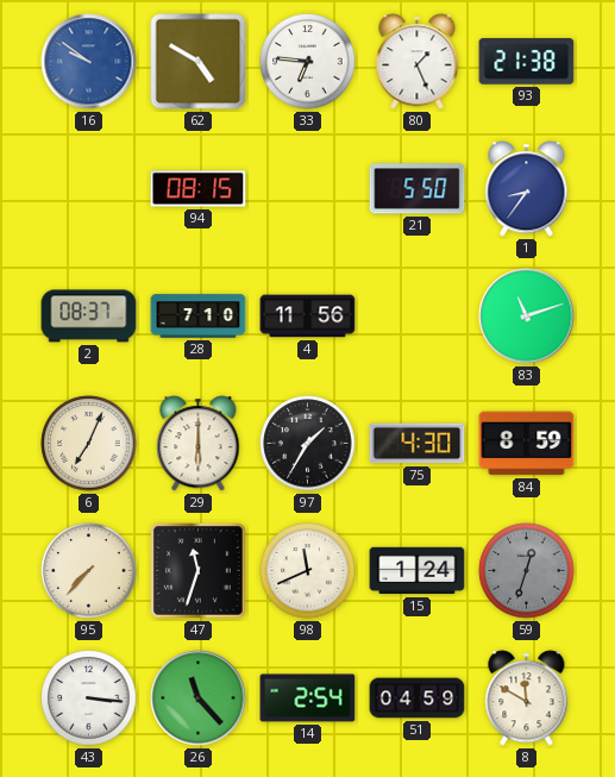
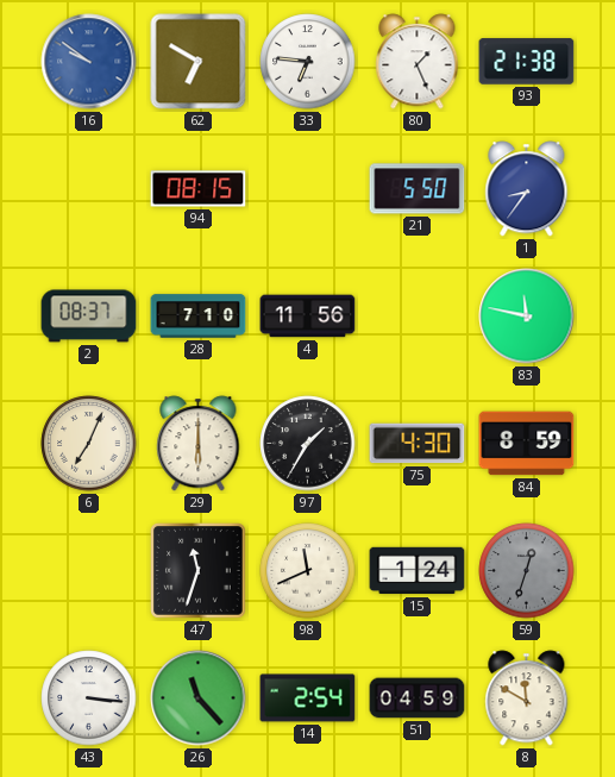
62: 4:50 -> 6:50
83: 11:12 -> 11:47
95: 7:37 -> none
